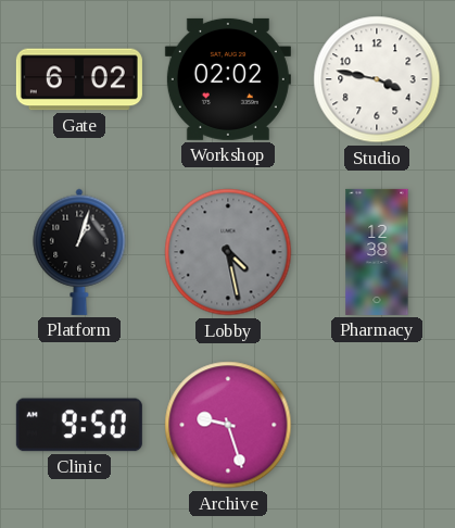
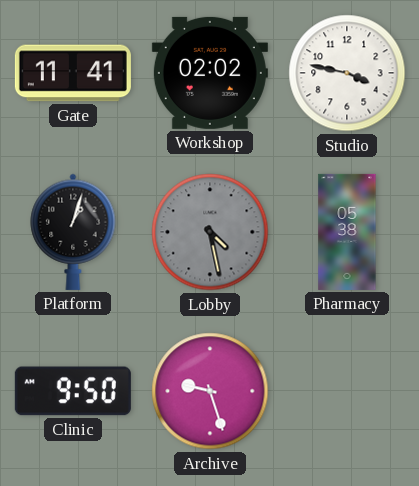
Gate: 6:02 -> 11:41
Pharmacy: 12:38 -> 05:38
